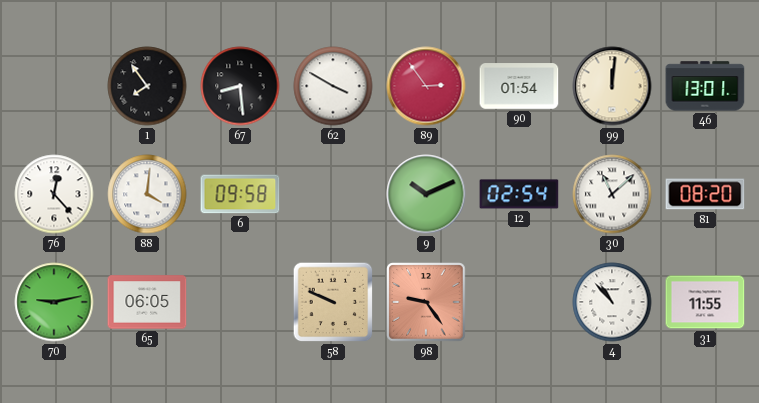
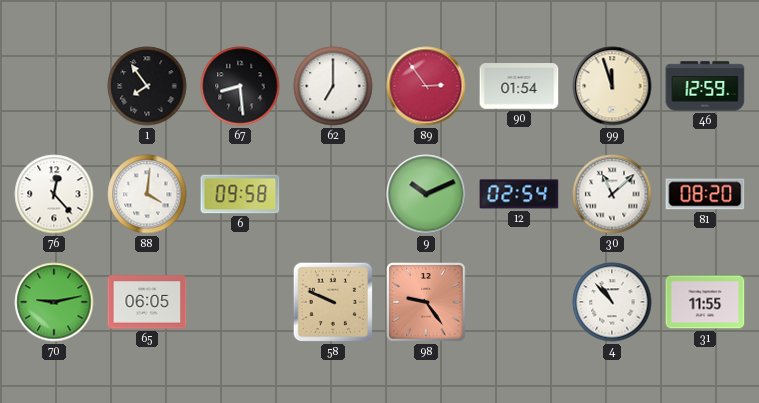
62: 3:50 -> 7:00
99: 12:01 -> 11:57
46: 13:01 -> 12:59
